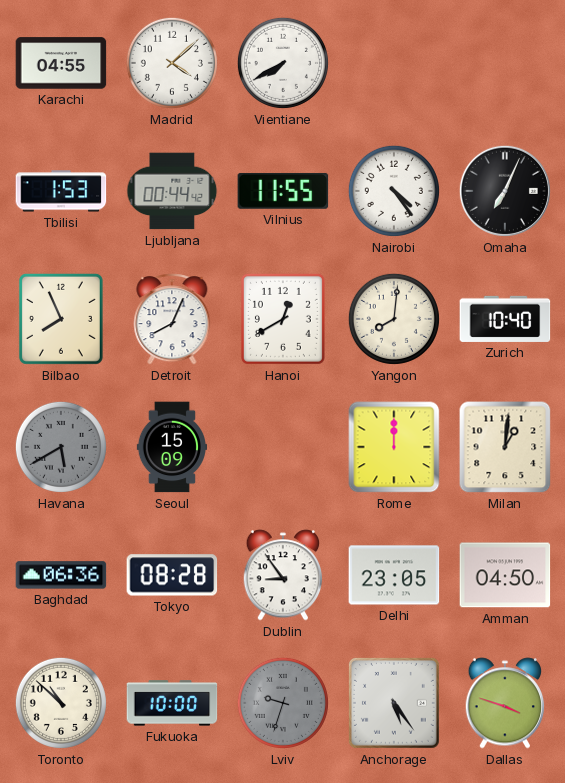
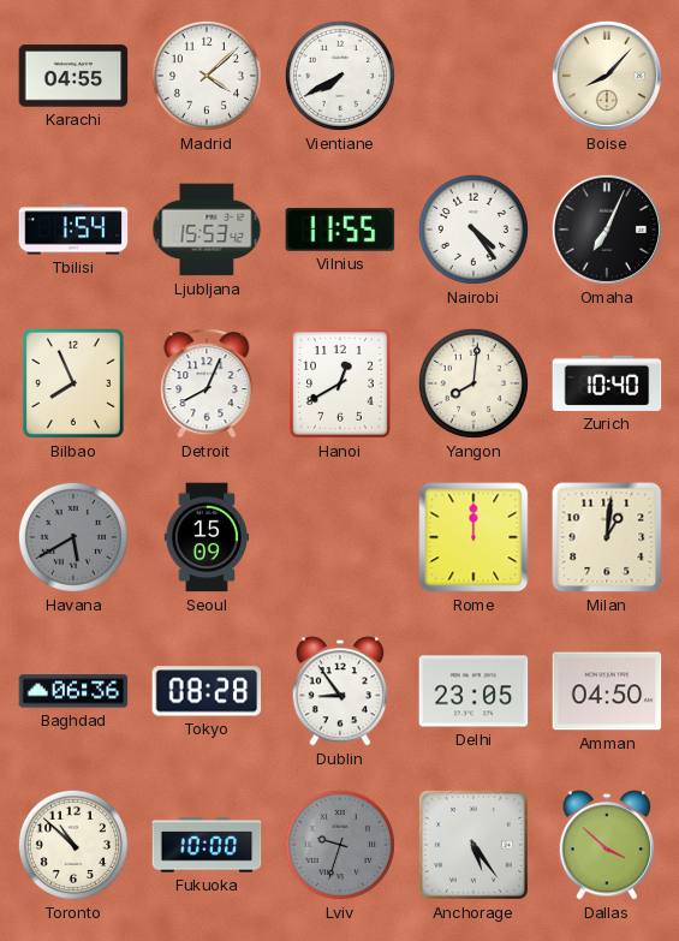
Boise: none -> 8:07
Tbilisi: 1:53 -> 1:54
Ljubljana: 00:44 -> 15:53
Dallas: 3:48 -> 3:52
